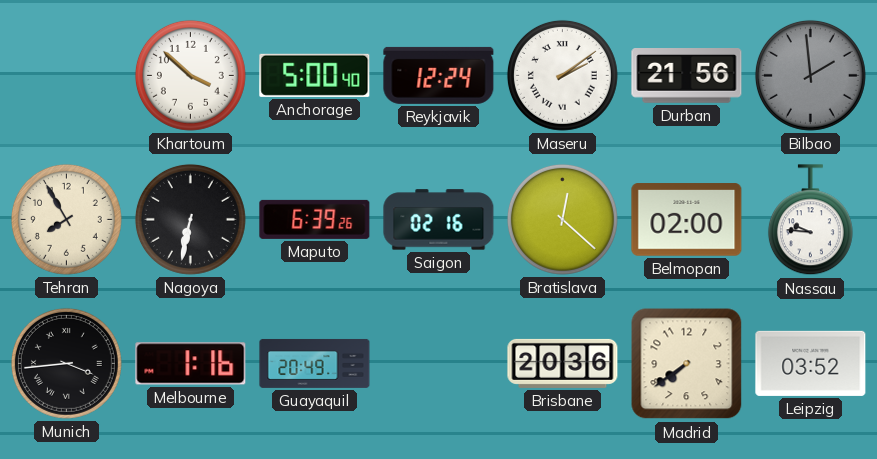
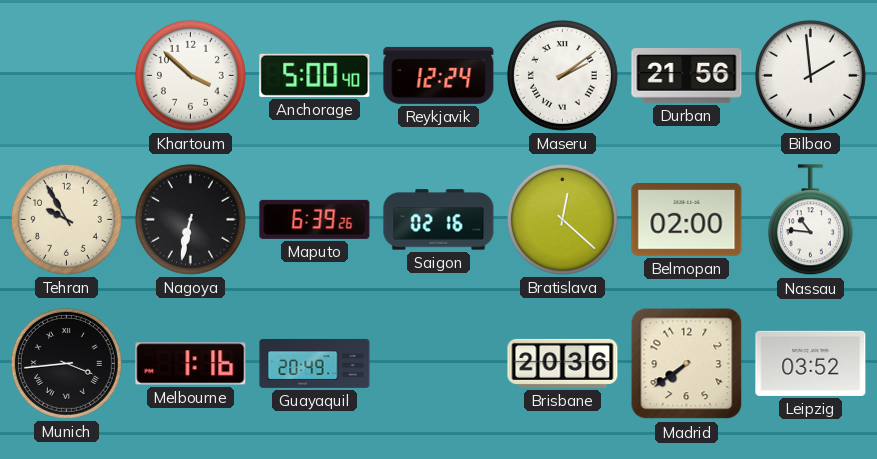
Bilbao dial: grey -> white
Tehran: 7:55 -> 9:55
Nassau: 9:46 -> 10:46
